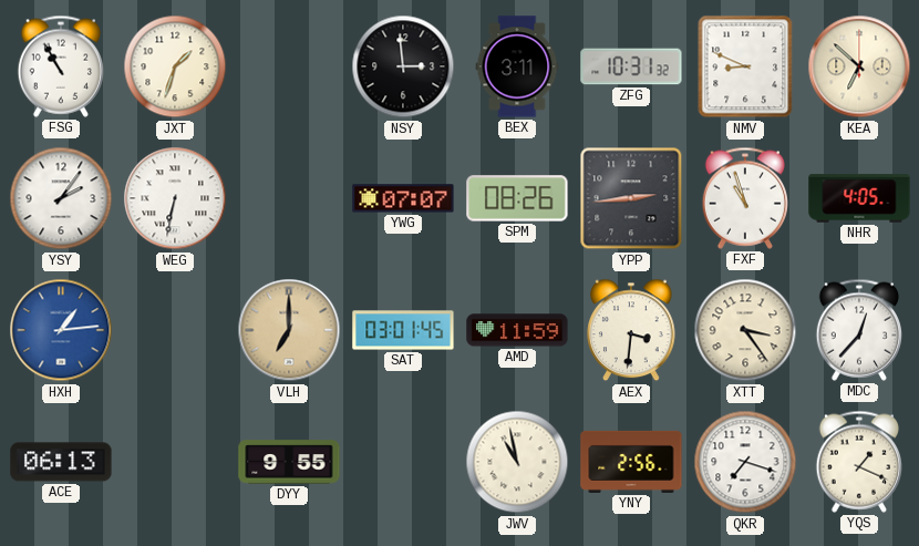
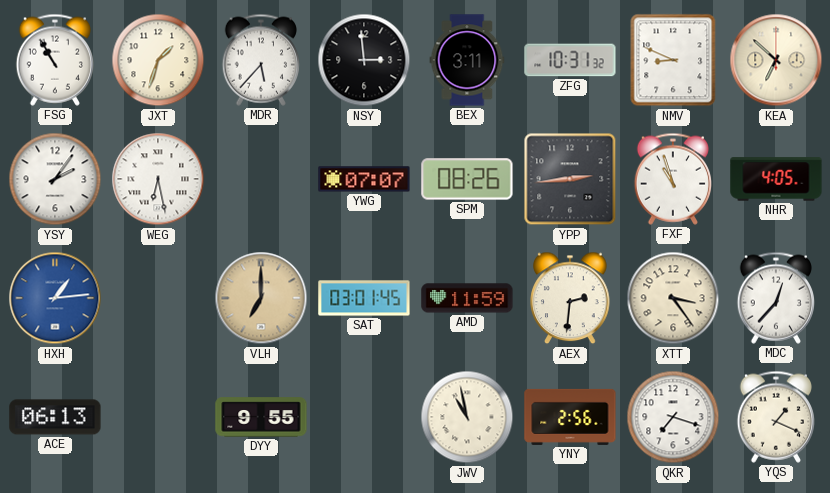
MDR: none -> 5:37
WEG: 6:32 -> 6:28
AEX: 3:31 -> 2:31
